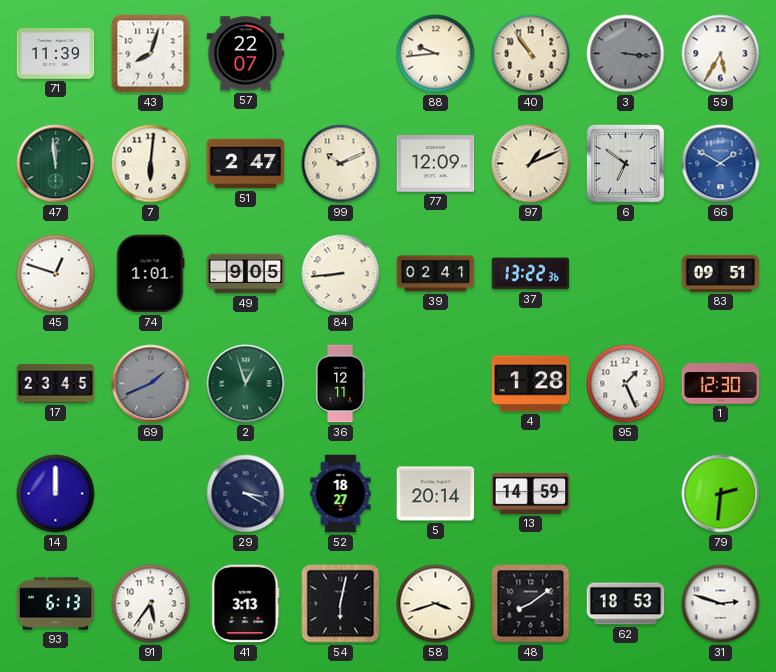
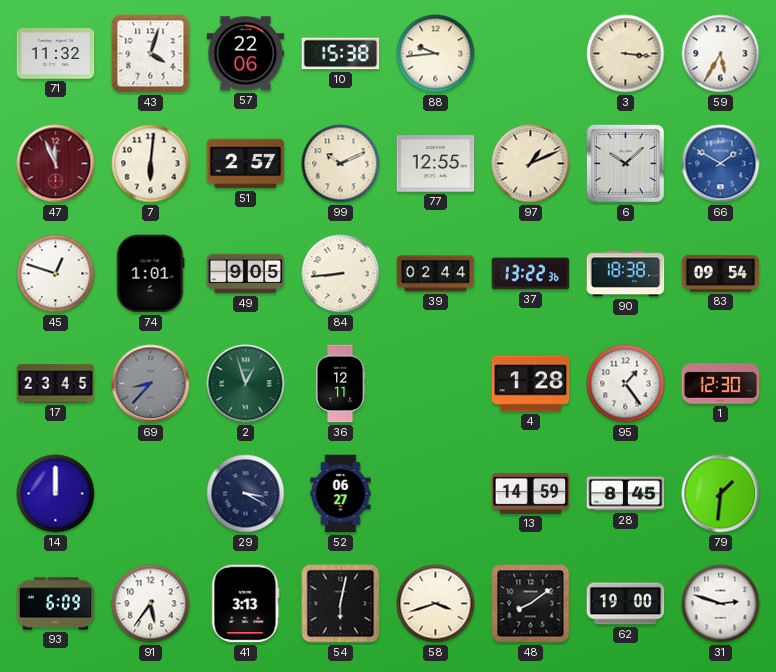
71: 11:39 -> 11:32
43: 8:03 -> 4:03
57: 22:07 -> 22:06
10: none -> 15:38
40: 10:54 -> none
3 dial: grey -> cream
47: 11:59 -> 11:56
47 dial: green -> burgundy
51: 2:47 -> 2:57
77: 12:09 -> 12:55
6: 6:51 -> 10:08
39: 02:41 -> 02:44
90: none -> 18:38
83: 09:51 -> 09:54
69: 1:41 -> 8:37
95: 1:26 -> 1:24
52: 18:27 -> 06:27
5: 20:14 -> none
28: none -> 8:45
79: 2:31 -> 1:31
93: 6:13 -> 6:09
62: 18:53 -> 19:00
